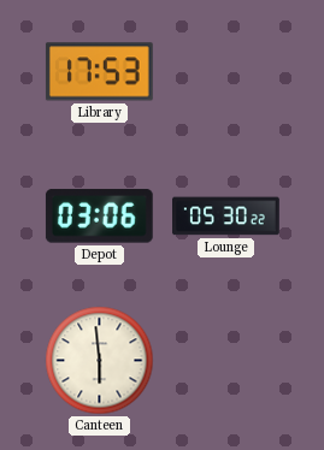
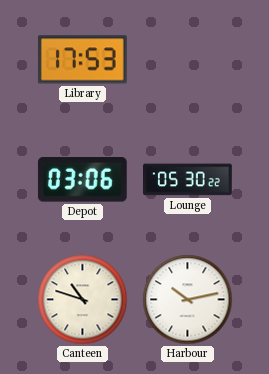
Canteen: 5:59 -> 10:48
Harbour: none -> 10:13
